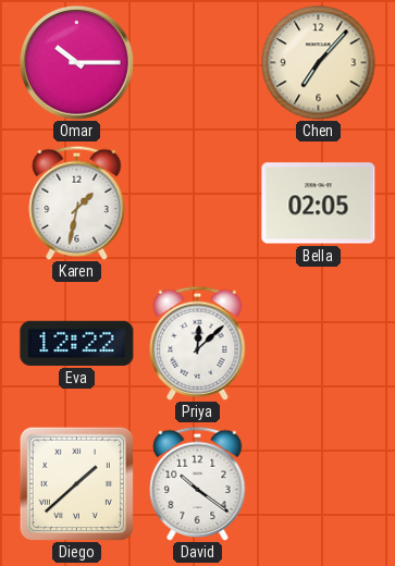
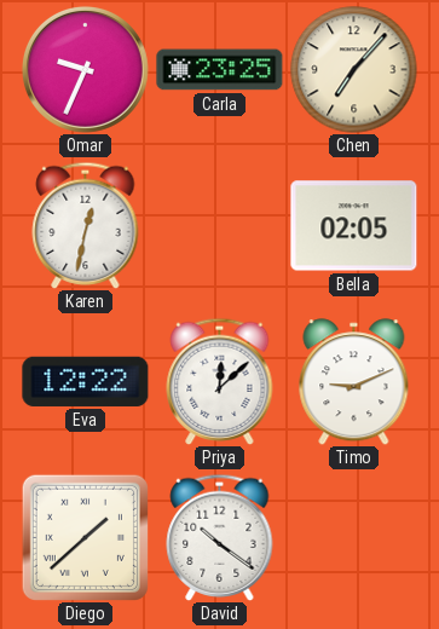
Omar: 10:15 -> 9:34
Carla: none -> 23:25
Karen: 1:32 -> 12:32
Timo: none -> 9:11
